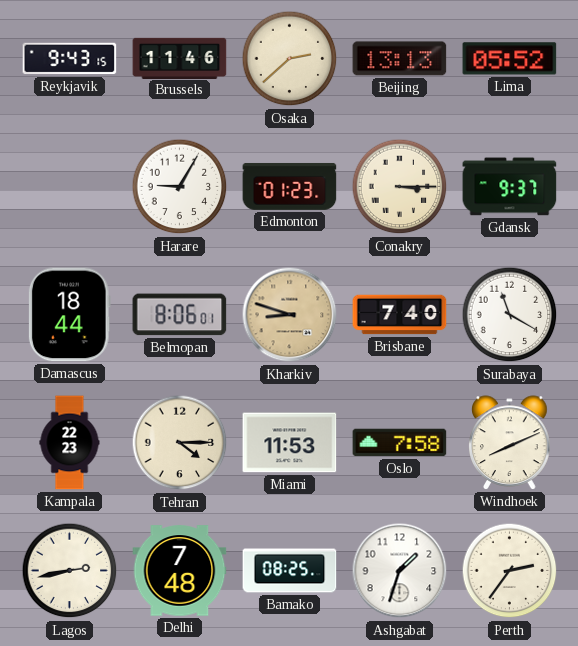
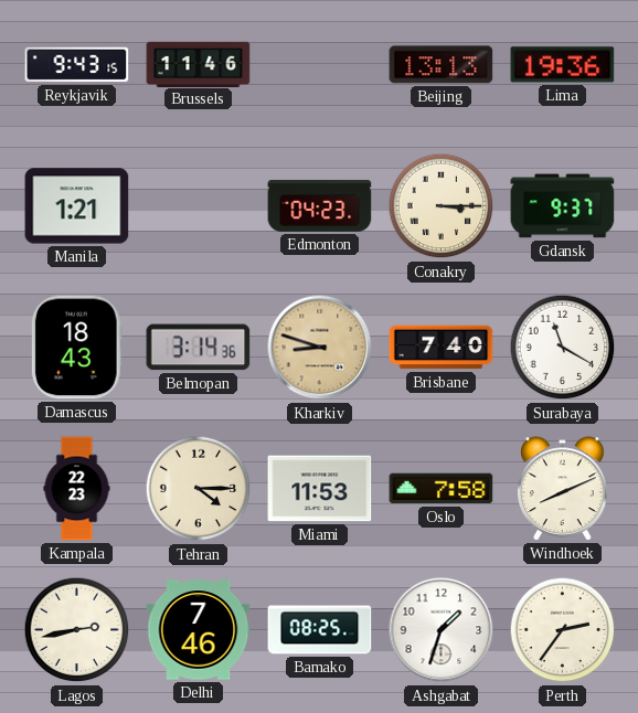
Osaka: 2:38 -> none
Lima: 05:52 -> 19:36
Manila: none -> 1:21
Harare: 9:05 -> none
Edmonton: 01:23 -> 04:23
Damascus: 18:44 -> 18:43
Belmopan: 8:06 -> 3:14
Delhi: 7:48 -> 7:46
